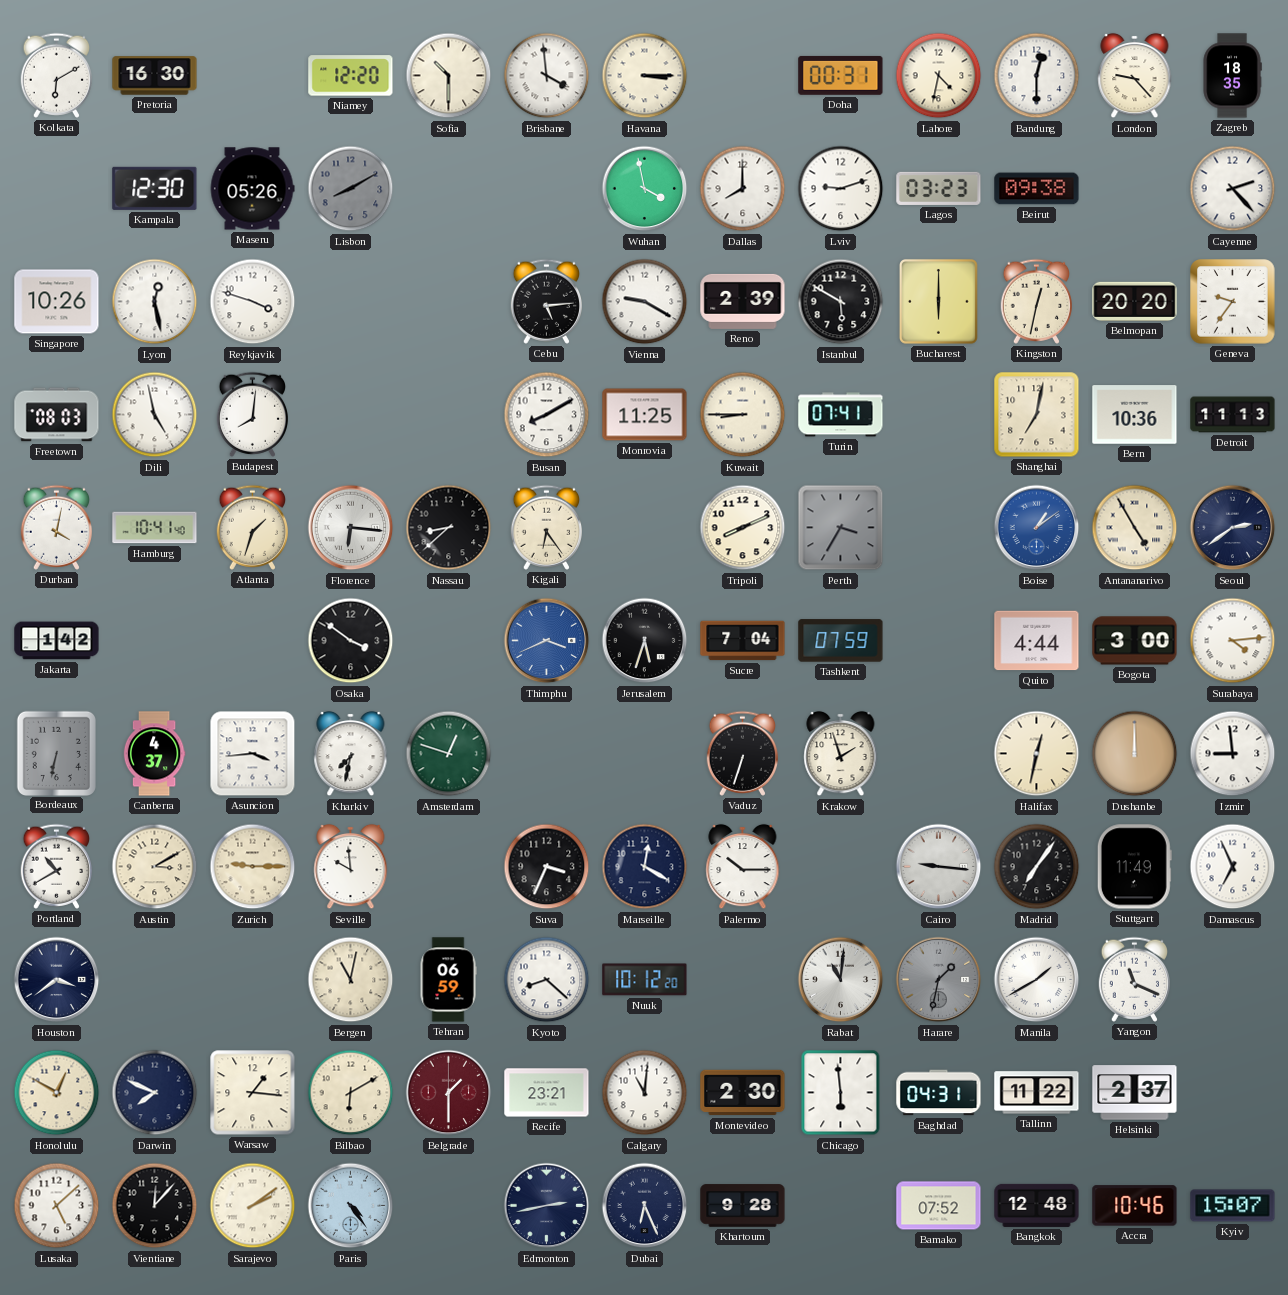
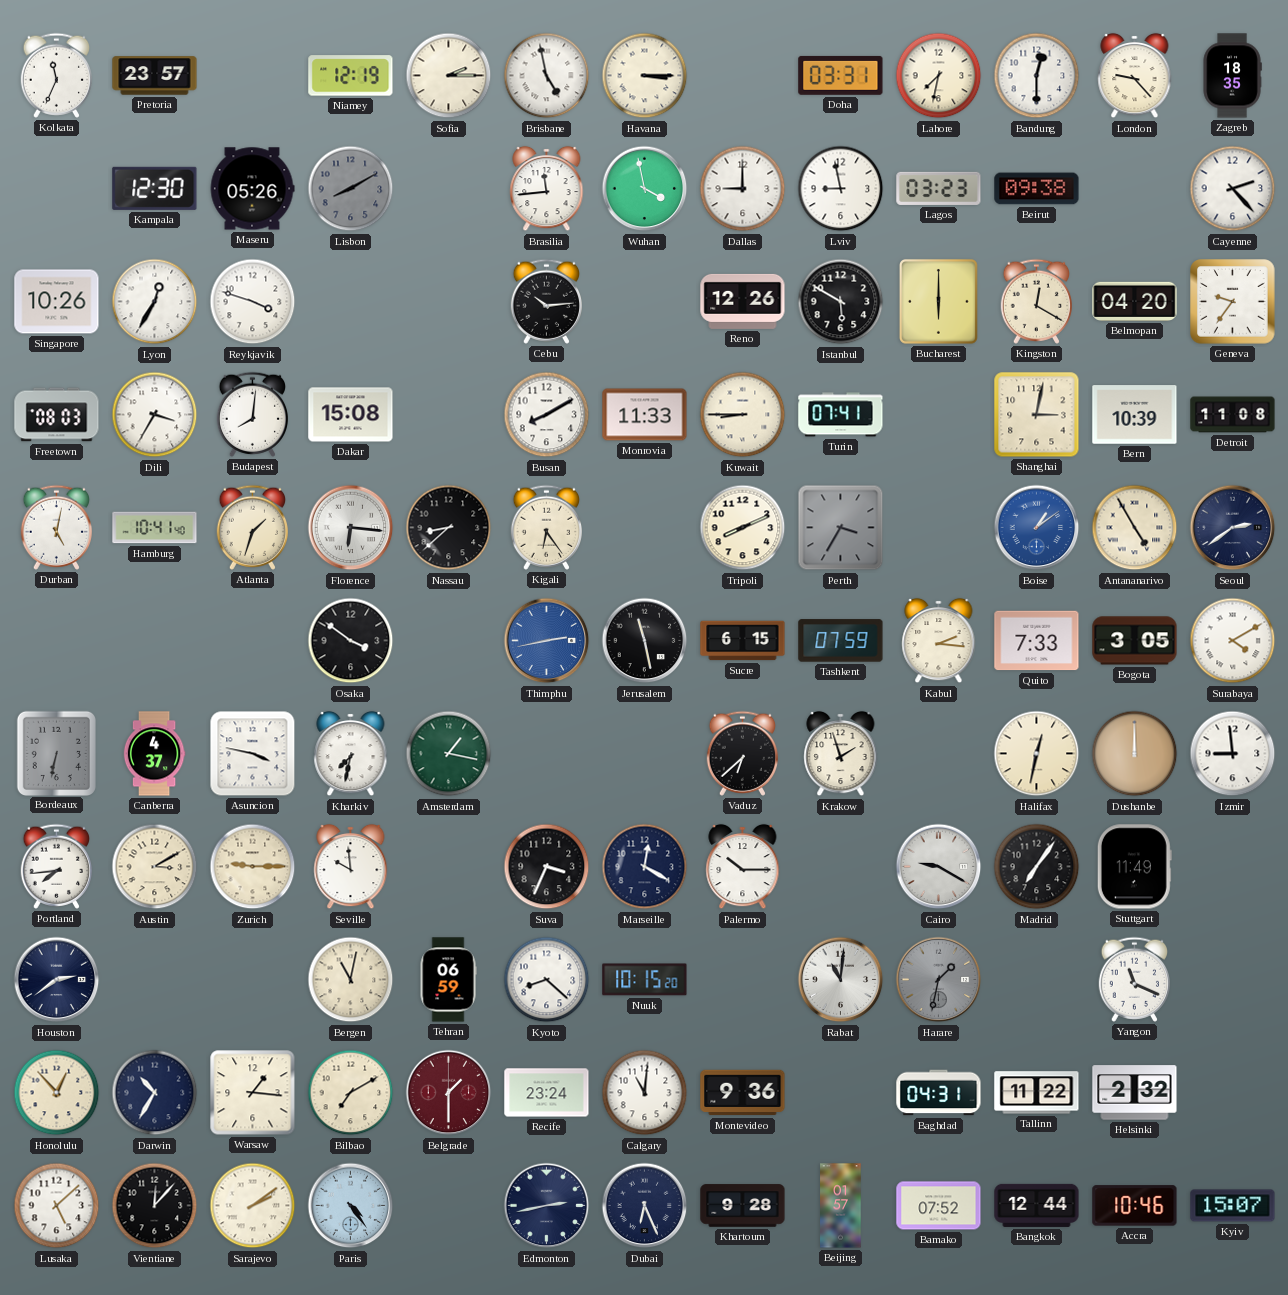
Kolkata: 6:10 -> 11:34
Pretoria: 16:30 -> 23:57
Niamey: 12:20 -> 12:19
Sofia: 10:30 -> 2:15
Brisbane: 3:59 -> 4:58
Doha: 00:31 -> 03:31
Lahore: 4:32 -> 7:32
Brasilia: none -> 11:44
Dallas: 8:00 -> 9:00
Lviv: 9:12 -> 8:58
Lyon: 12:28 -> 12:35
Cebu: 5:14 -> 10:14
Vienna: 9:20 -> none
Reno: 2:39 -> 12:26
Kingston: 12:32 -> 12:20
Belmopan: 20:20 -> 04:20
Dili: 4:58 -> 3:35
Dakar: none -> 15:08
Monrovia: 11:25 -> 11:33
Shanghai: 7:02 -> 3:02
Bern: 10:36 -> 10:39
Detroit: 11:13 -> 11:08
Durban: 4:02 -> 5:02
Jakarta: 1:42 -> none
Thimphu: 3:41 -> 2:43
Jerusalem: 5:33 -> 11:28
Sucre: 7:04 -> 6:15
Kabul: none -> 2:16
Quito: 4:44 -> 7:33
Bogota: 3:00 -> 3:05
Surabaya: 4:14 -> 4:10
Asuncion: 3:44 -> 3:47
Amsterdam: 12:48 -> 1:17
Vaduz: 6:33 -> 6:38
Portland: 10:40 -> 7:44
Cairo: 9:16 -> 9:20
Damascus: 6:56 -> none
Houston: 3:39 -> 2:39
Nuuk: 10:12 -> 10:15
Manila: 1:40 -> none
Honolulu: 12:50 -> 12:53
Darwin: 7:49 -> 10:35
Bilbao: 6:10 -> 7:10
Recife: 23:21 -> 23:24
Montevideo: 2:30 -> 9:36
Chicago: 5:59 -> none
Helsinki: 2:37 -> 2:32
Beijing: none -> 01:57
Bangkok: 12:48 -> 12:44
